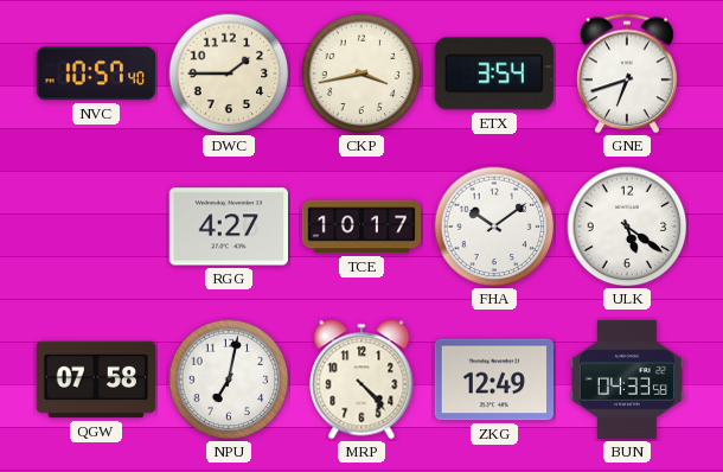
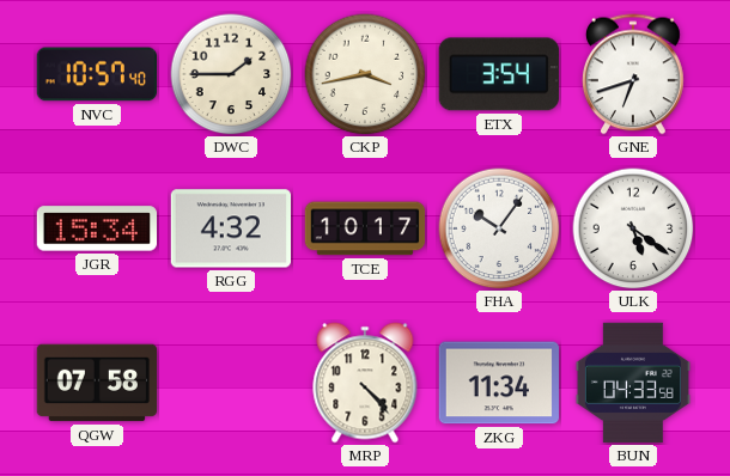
JGR: none -> 15:34
RGG: 4:27 -> 4:32
FHA: 10:09 -> 10:06
NPU: 7:02 -> none
ZKG: 12:49 -> 11:34
